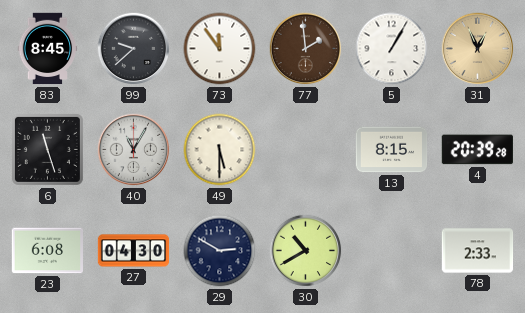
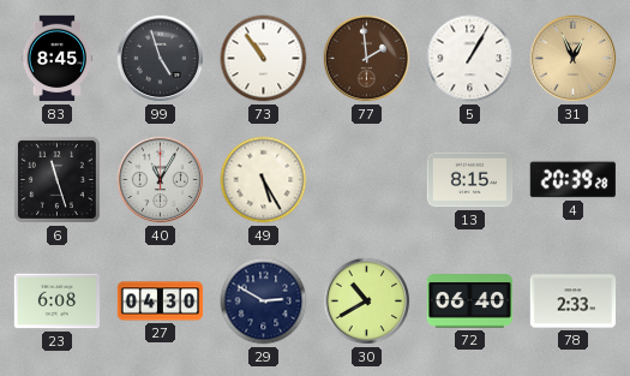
99: 9:38 -> 4:57
73: 11:54 -> 10:54
49: 5:30 -> 5:25
72: none -> 06:40
